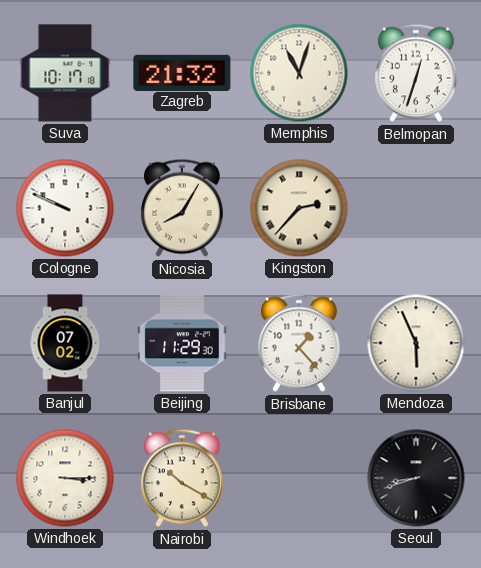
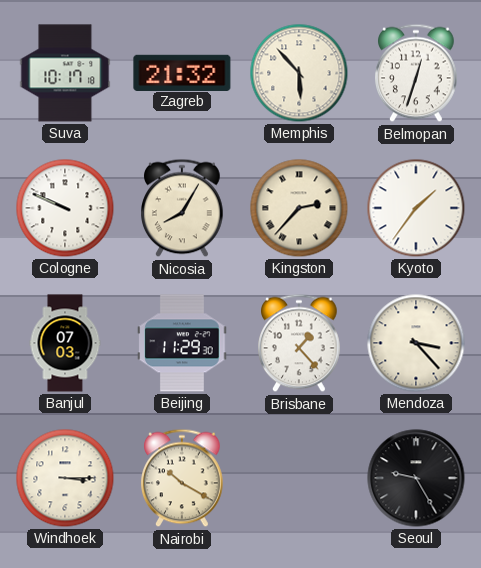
Memphis: 11:03 -> 5:53
Kyoto: none -> 1:36
Banjul: 07:02 -> 07:03
Mendoza: 5:56 -> 3:23
Seoul: 8:42 -> 9:25
